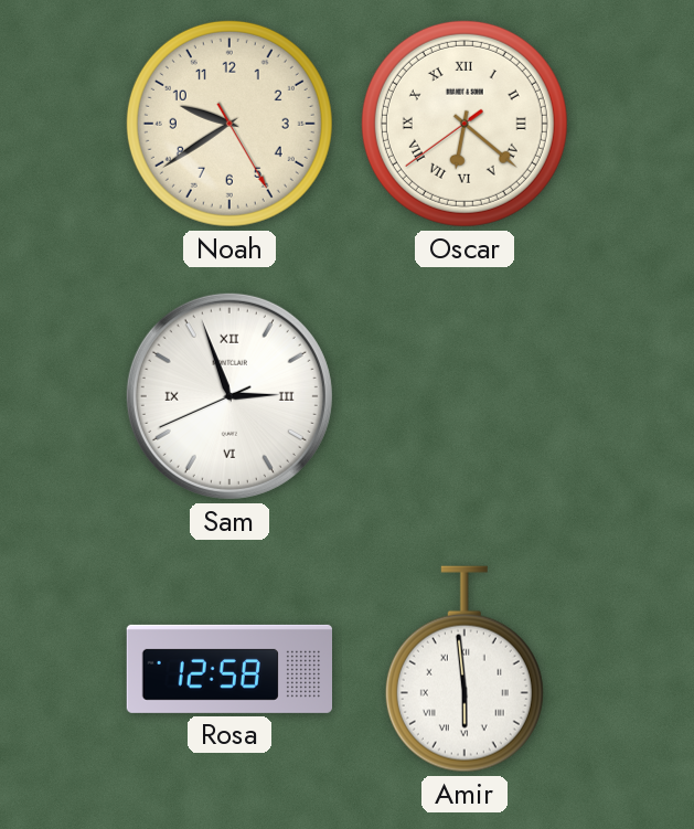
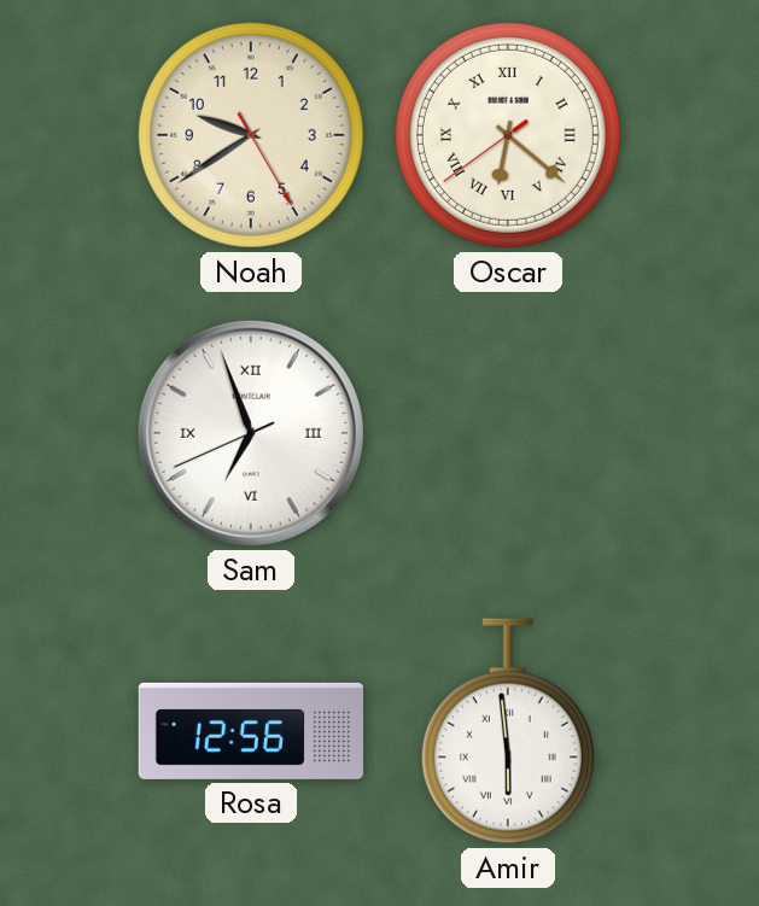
Sam: 2:56 -> 6:56
Rosa: 12:58 -> 12:56
